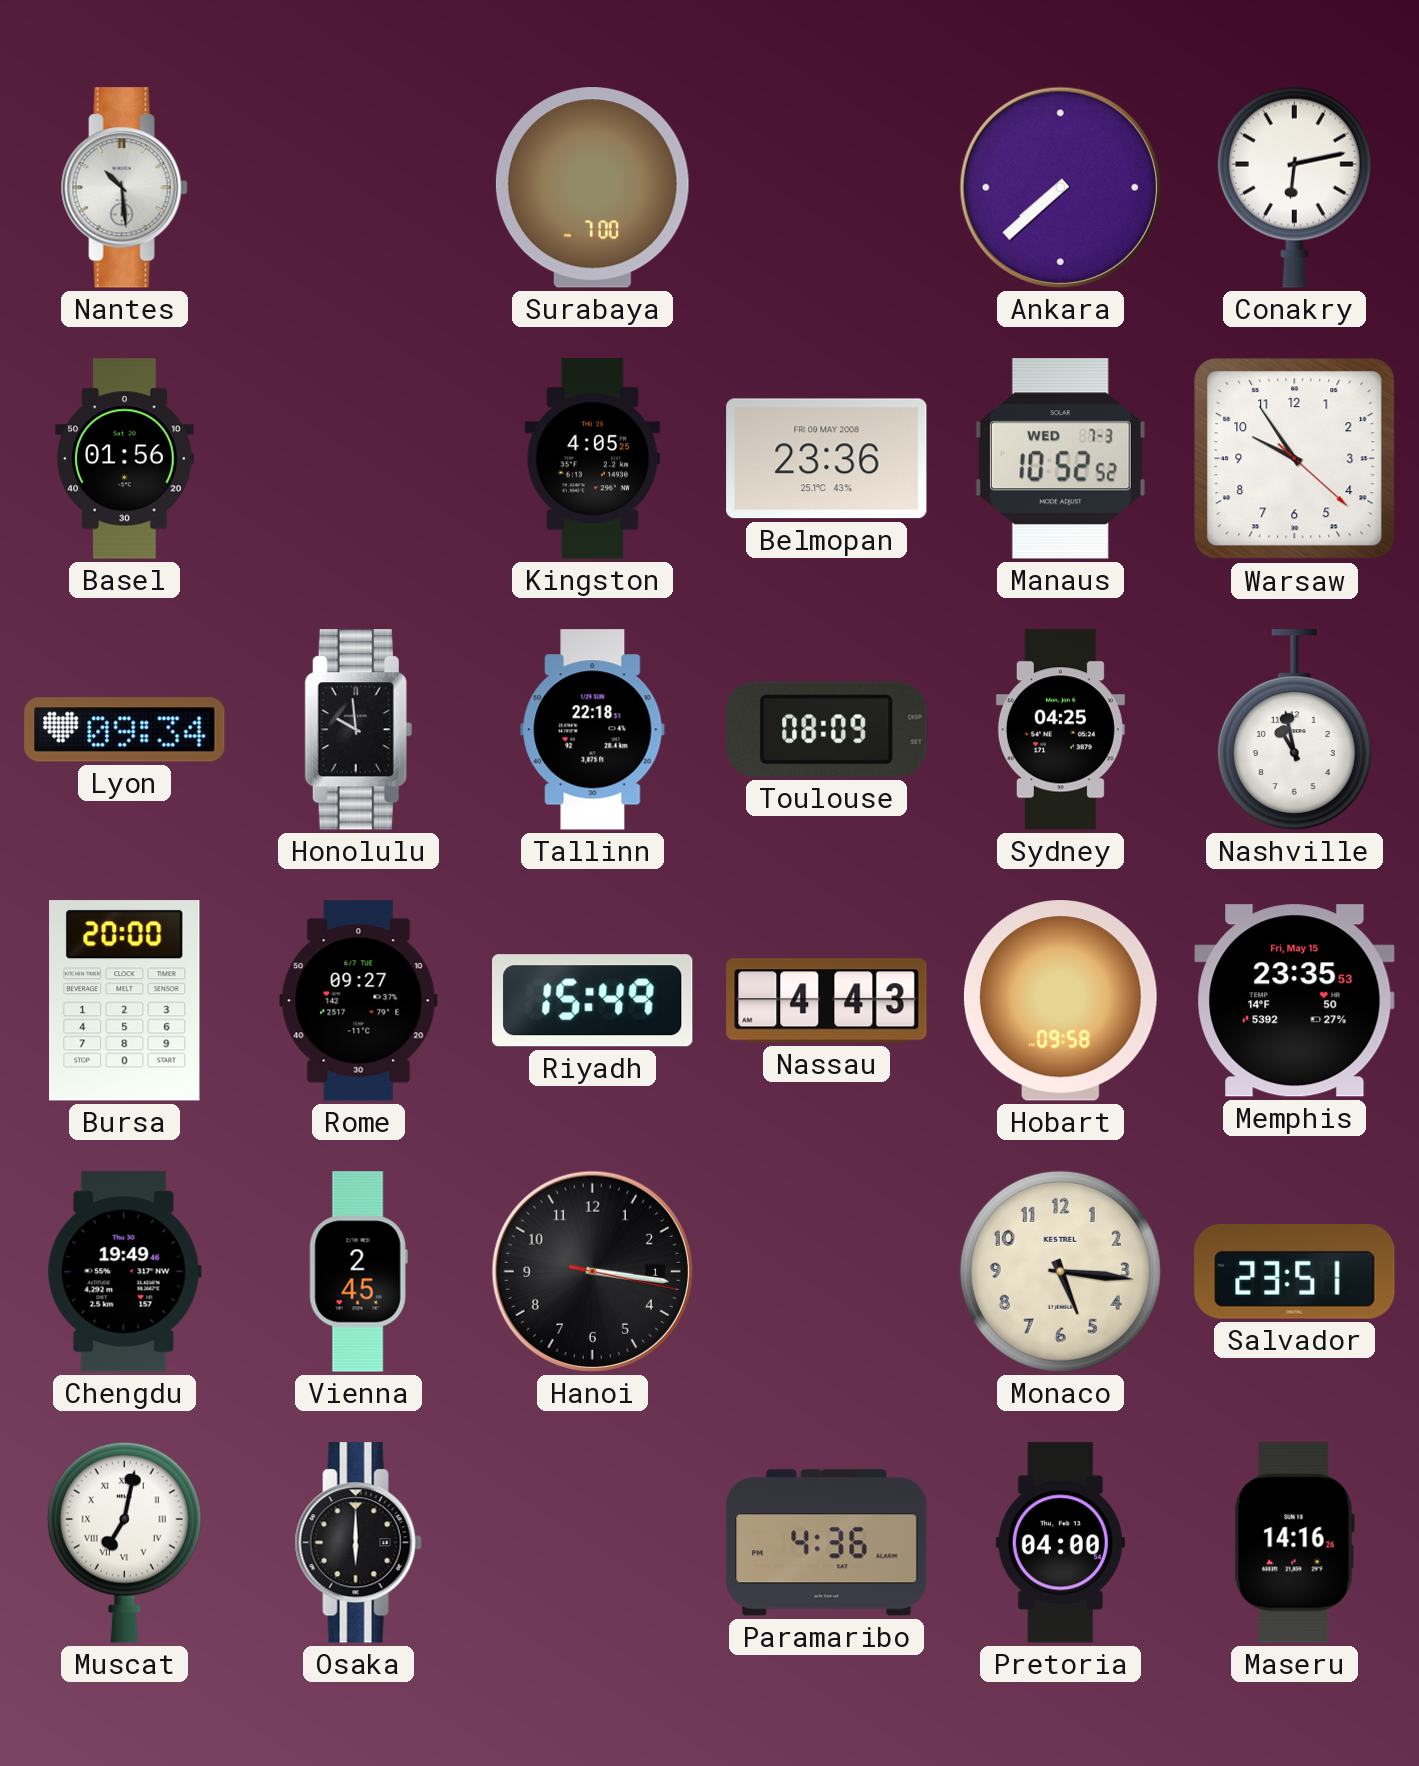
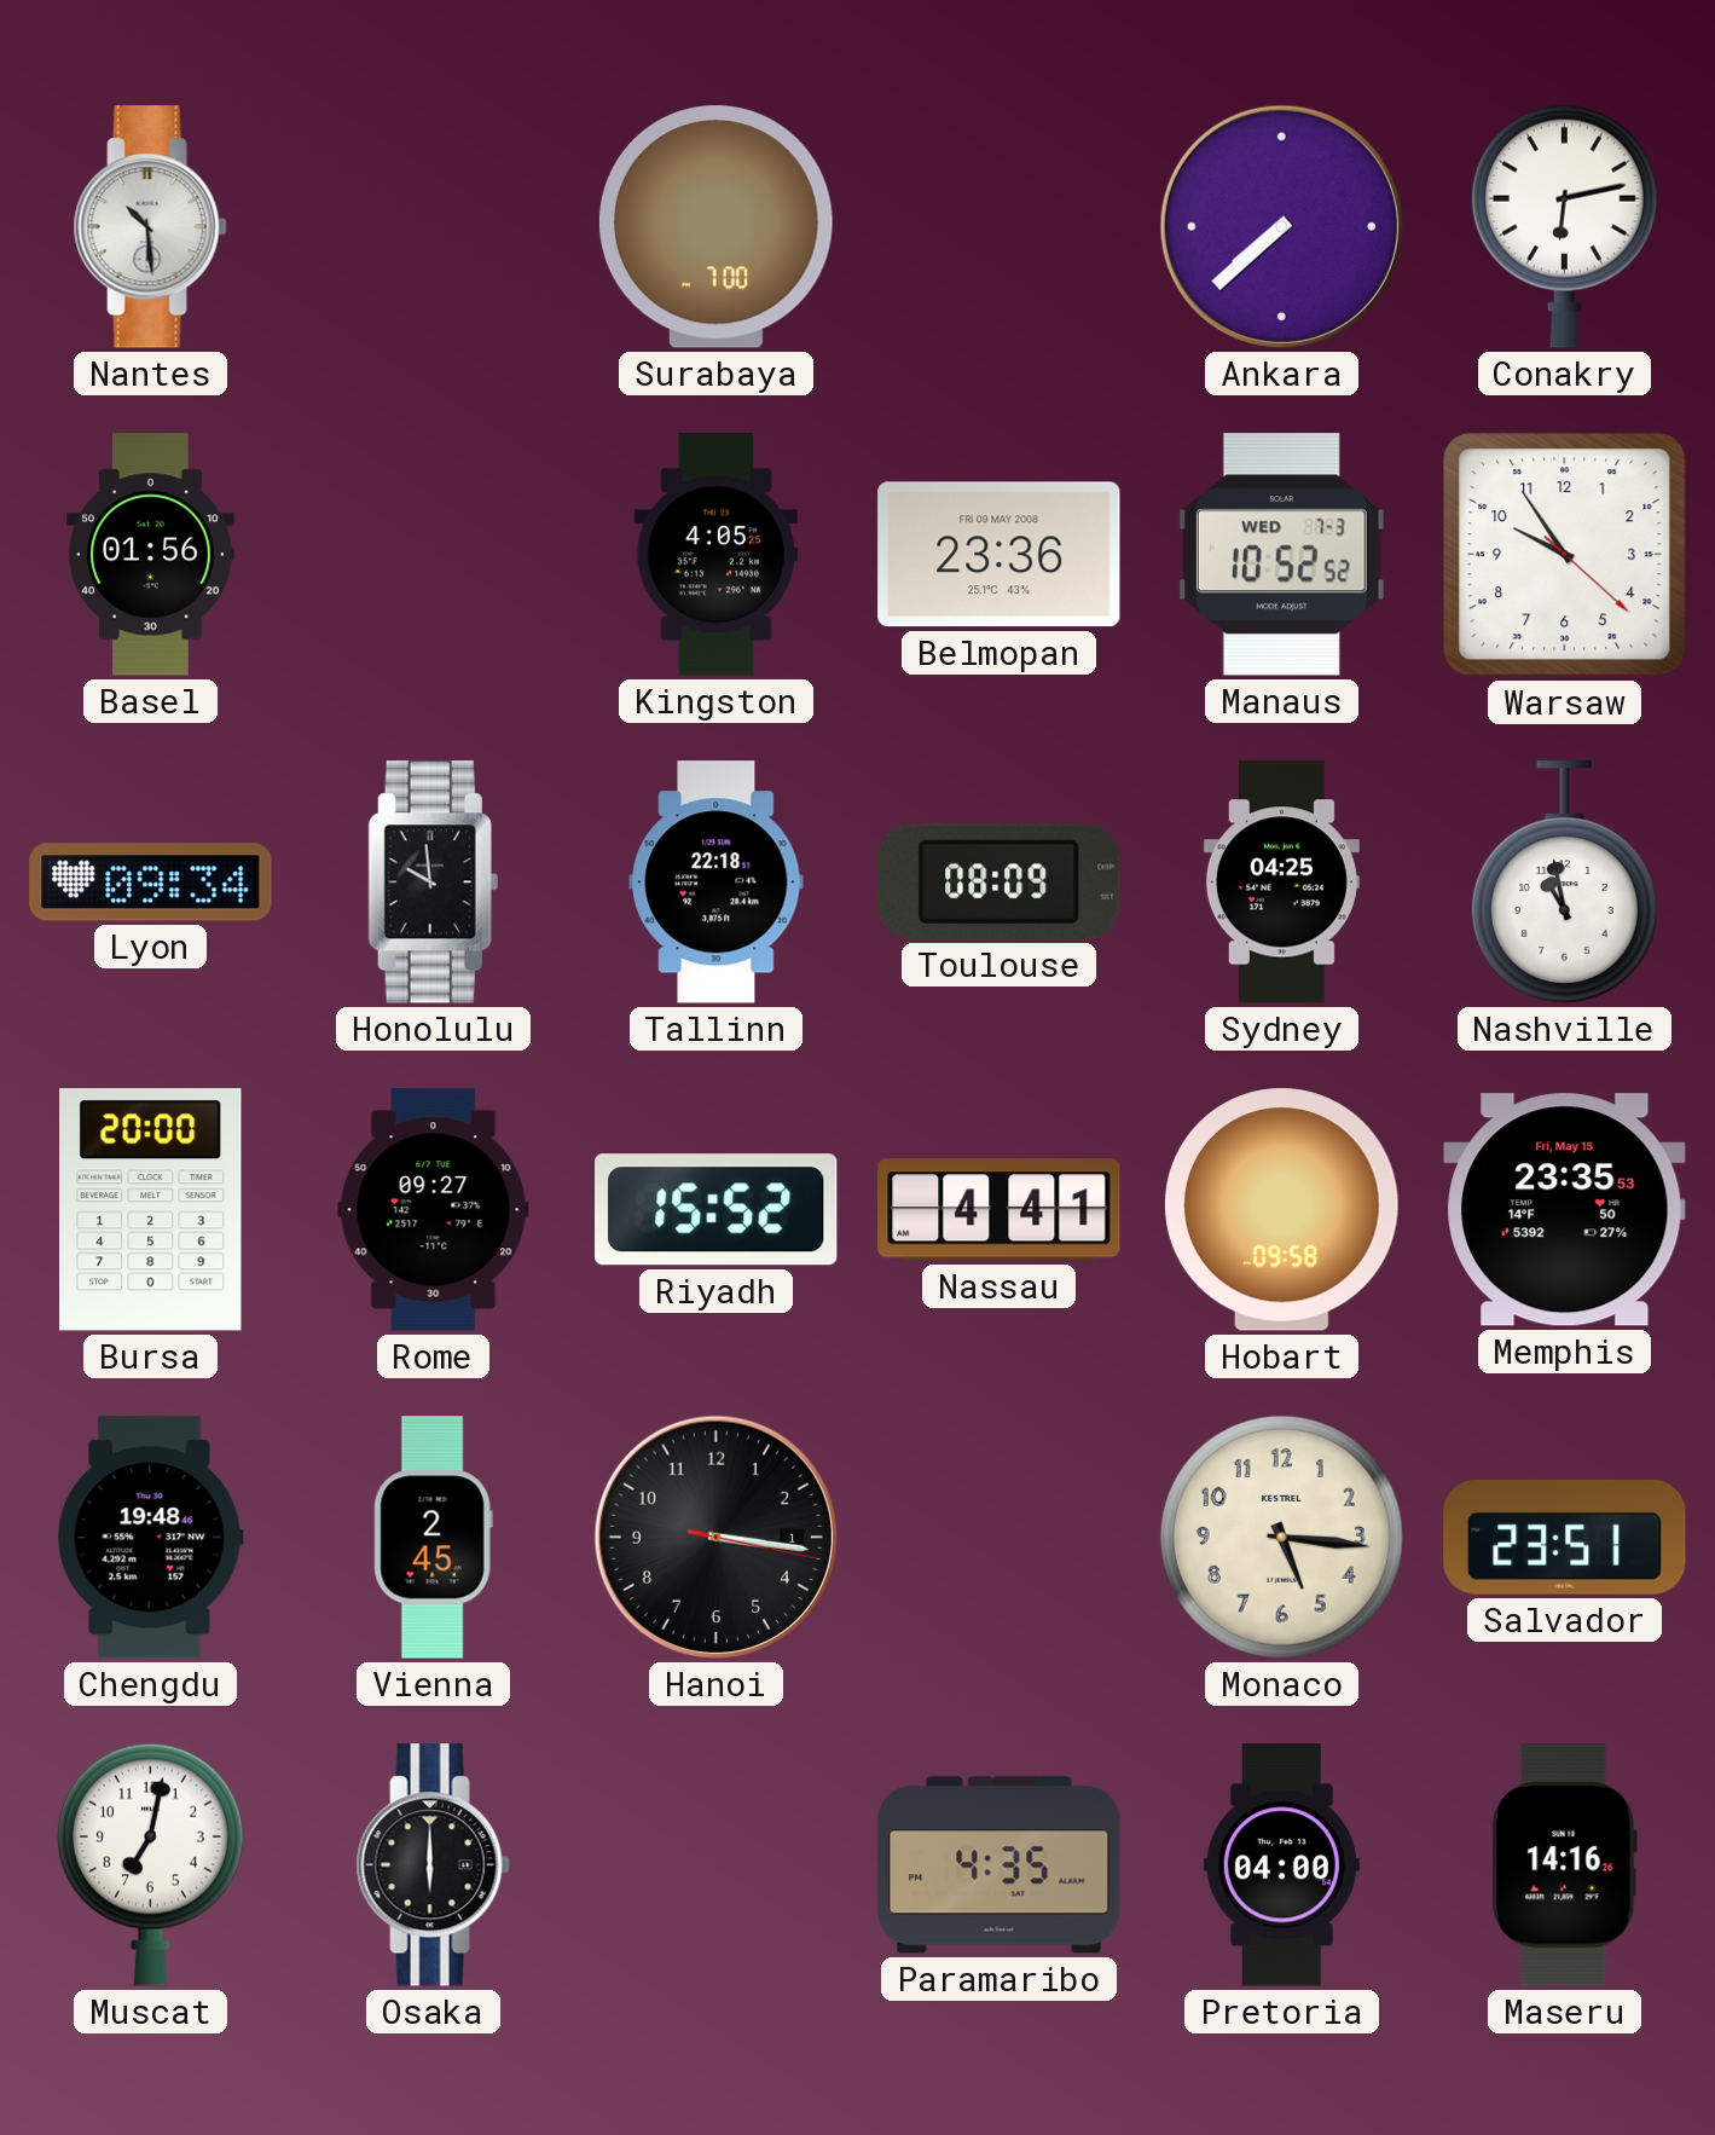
Riyadh: 15:49 -> 15:52
Nassau: 4:43 -> 4:41
Chengdu: 19:49 -> 19:48
Muscat numerals: Roman -> Arabic
Paramaribo: 4:36 -> 4:35
